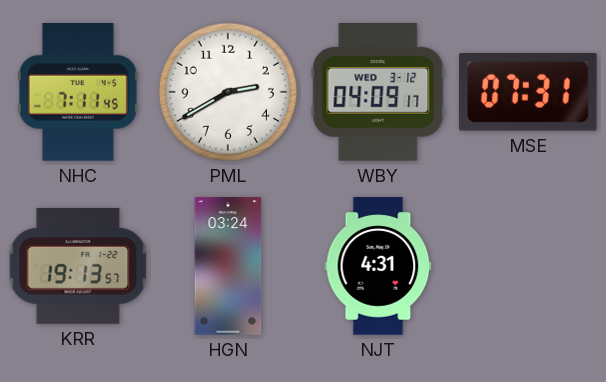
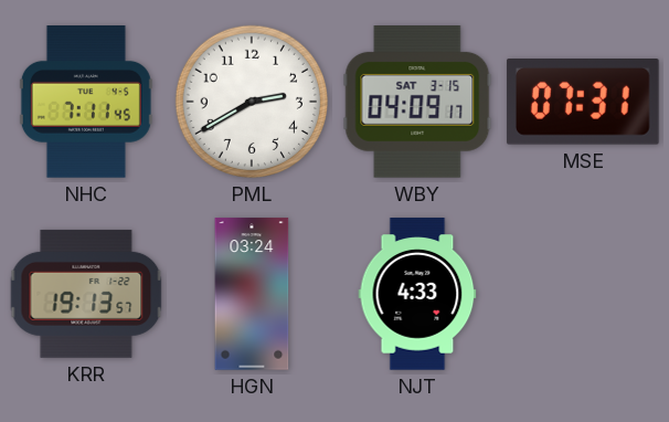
WBY date: WED 3-12 -> SAT 3-15
NJT: 4:31 -> 4:33
